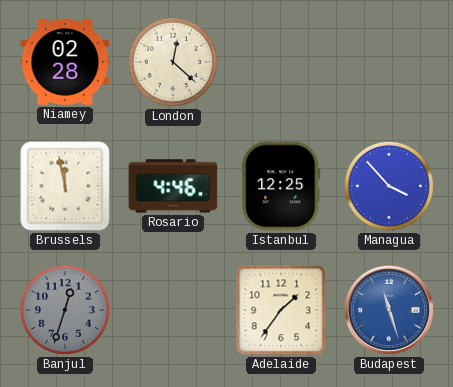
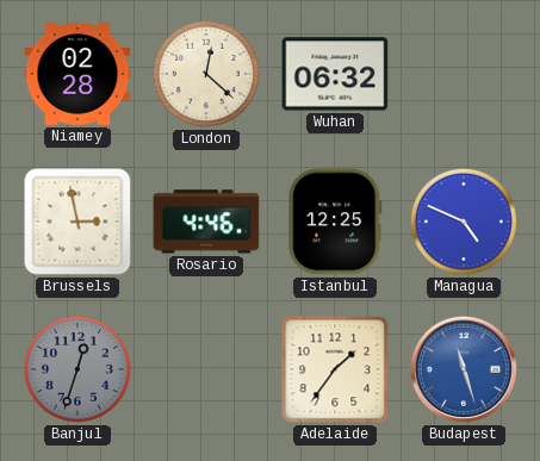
Wuhan: none -> 06:32
Brussels: 11:58 -> 2:58
Managua: 3:53 -> 4:49
